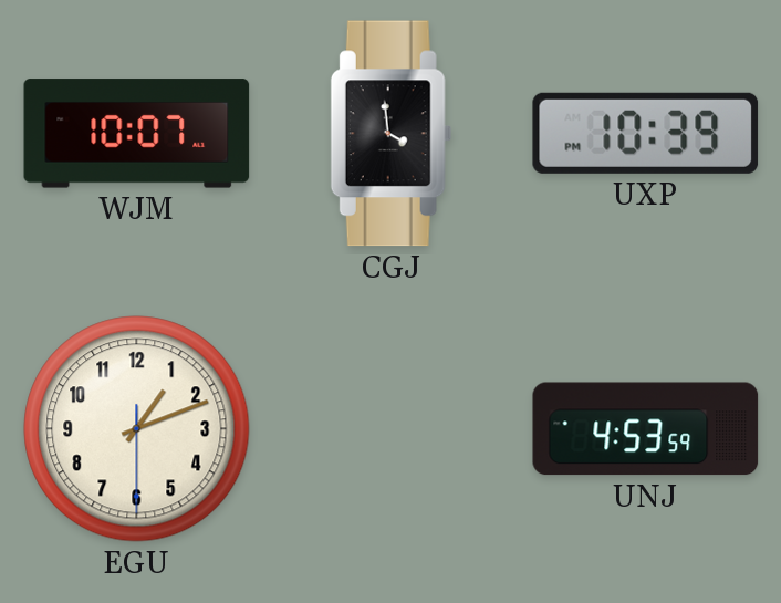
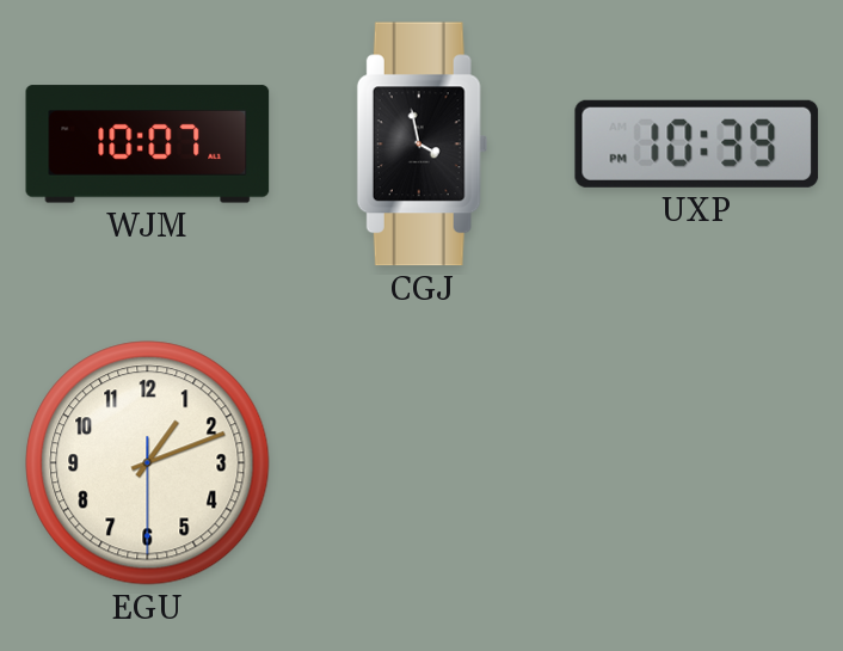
CGJ: 3:59 -> 3:58
UNJ: 4:53 -> none
